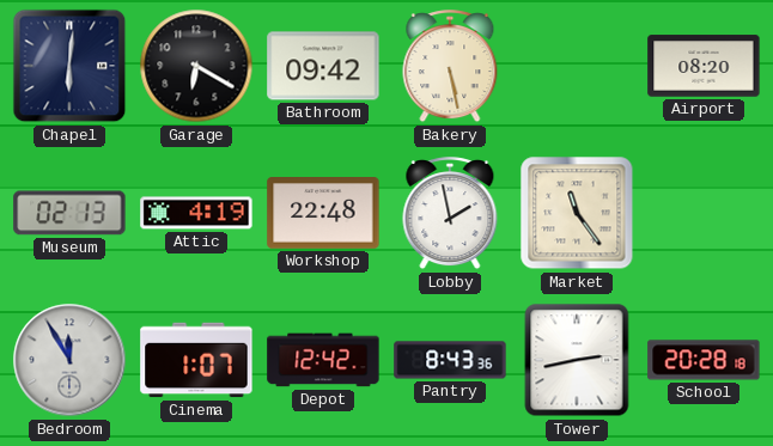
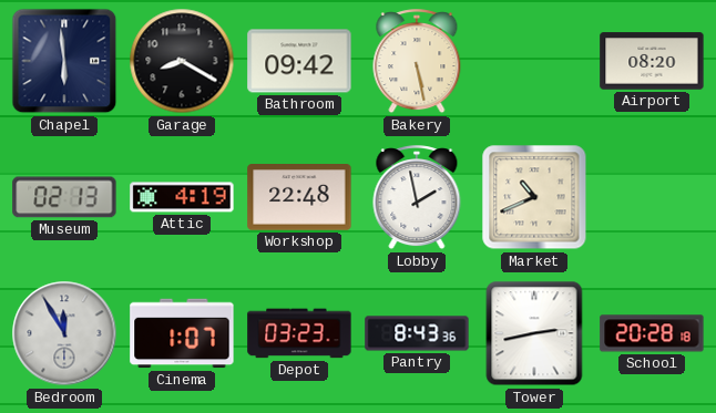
Chapel: 6:01 -> 5:59
Garage: 6:20 -> 8:20
Market: 11:24 -> 10:41
Depot: 12:42 -> 03:23
